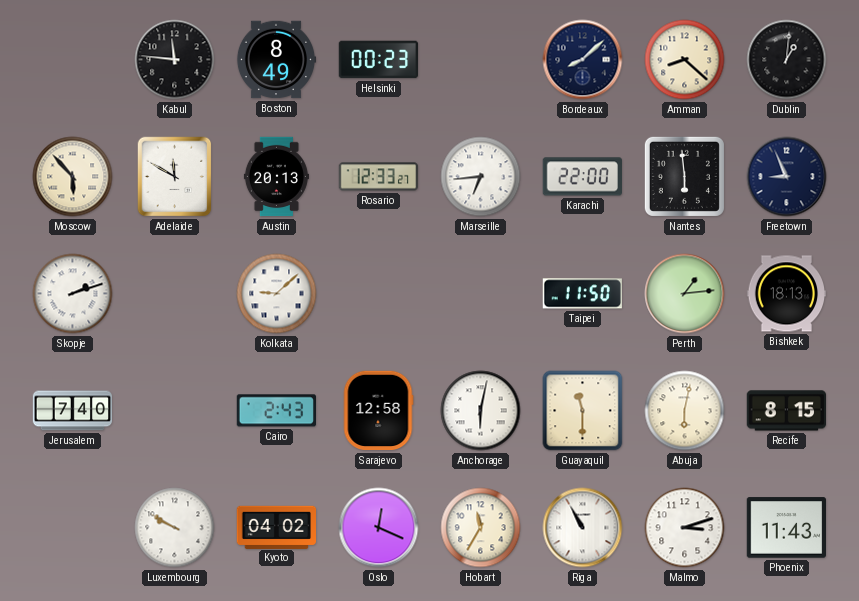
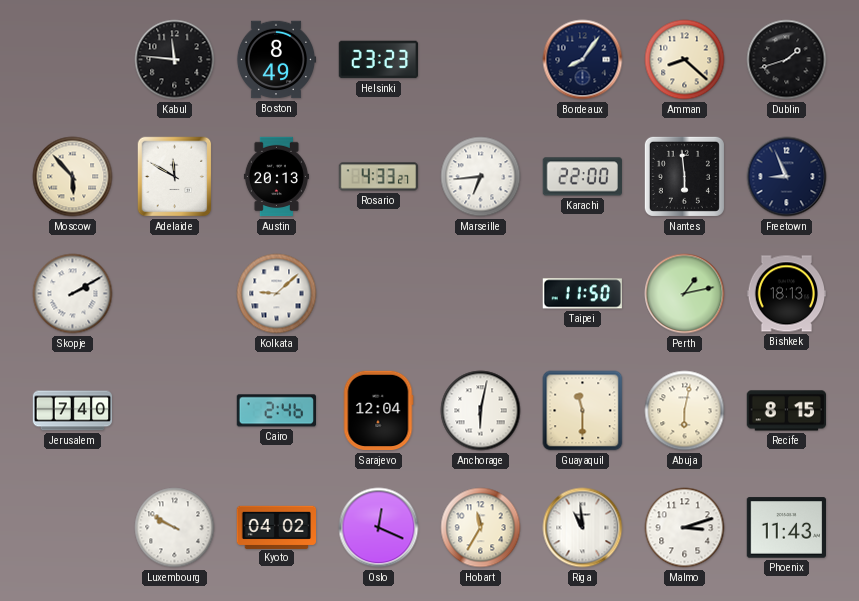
Helsinki: 00:23 -> 23:23
Bordeaux: 8:08 -> 8:06
Dublin: 1:01 -> 1:42
Rosario: 12:33 -> 4:33
Skopje: 2:12 -> 2:10
Perth: 1:14 -> 1:13
Cairo: 2:43 -> 2:46
Sarajevo: 12:58 -> 12:04
Riga: 10:55 -> 10:59
